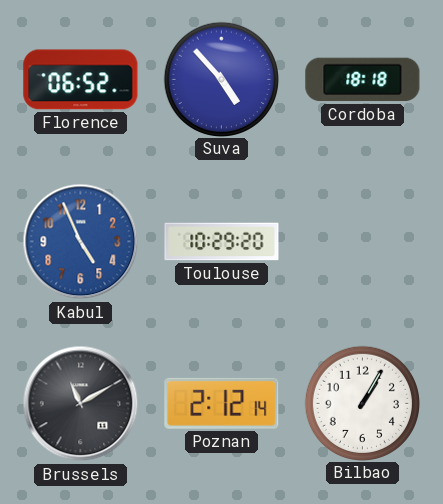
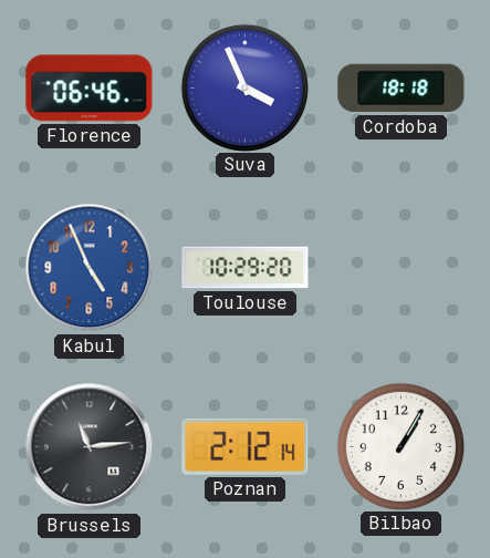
Florence: 06:52 -> 06:46
Suva: 4:53 -> 3:56
Brussels: 11:10 -> 11:14
